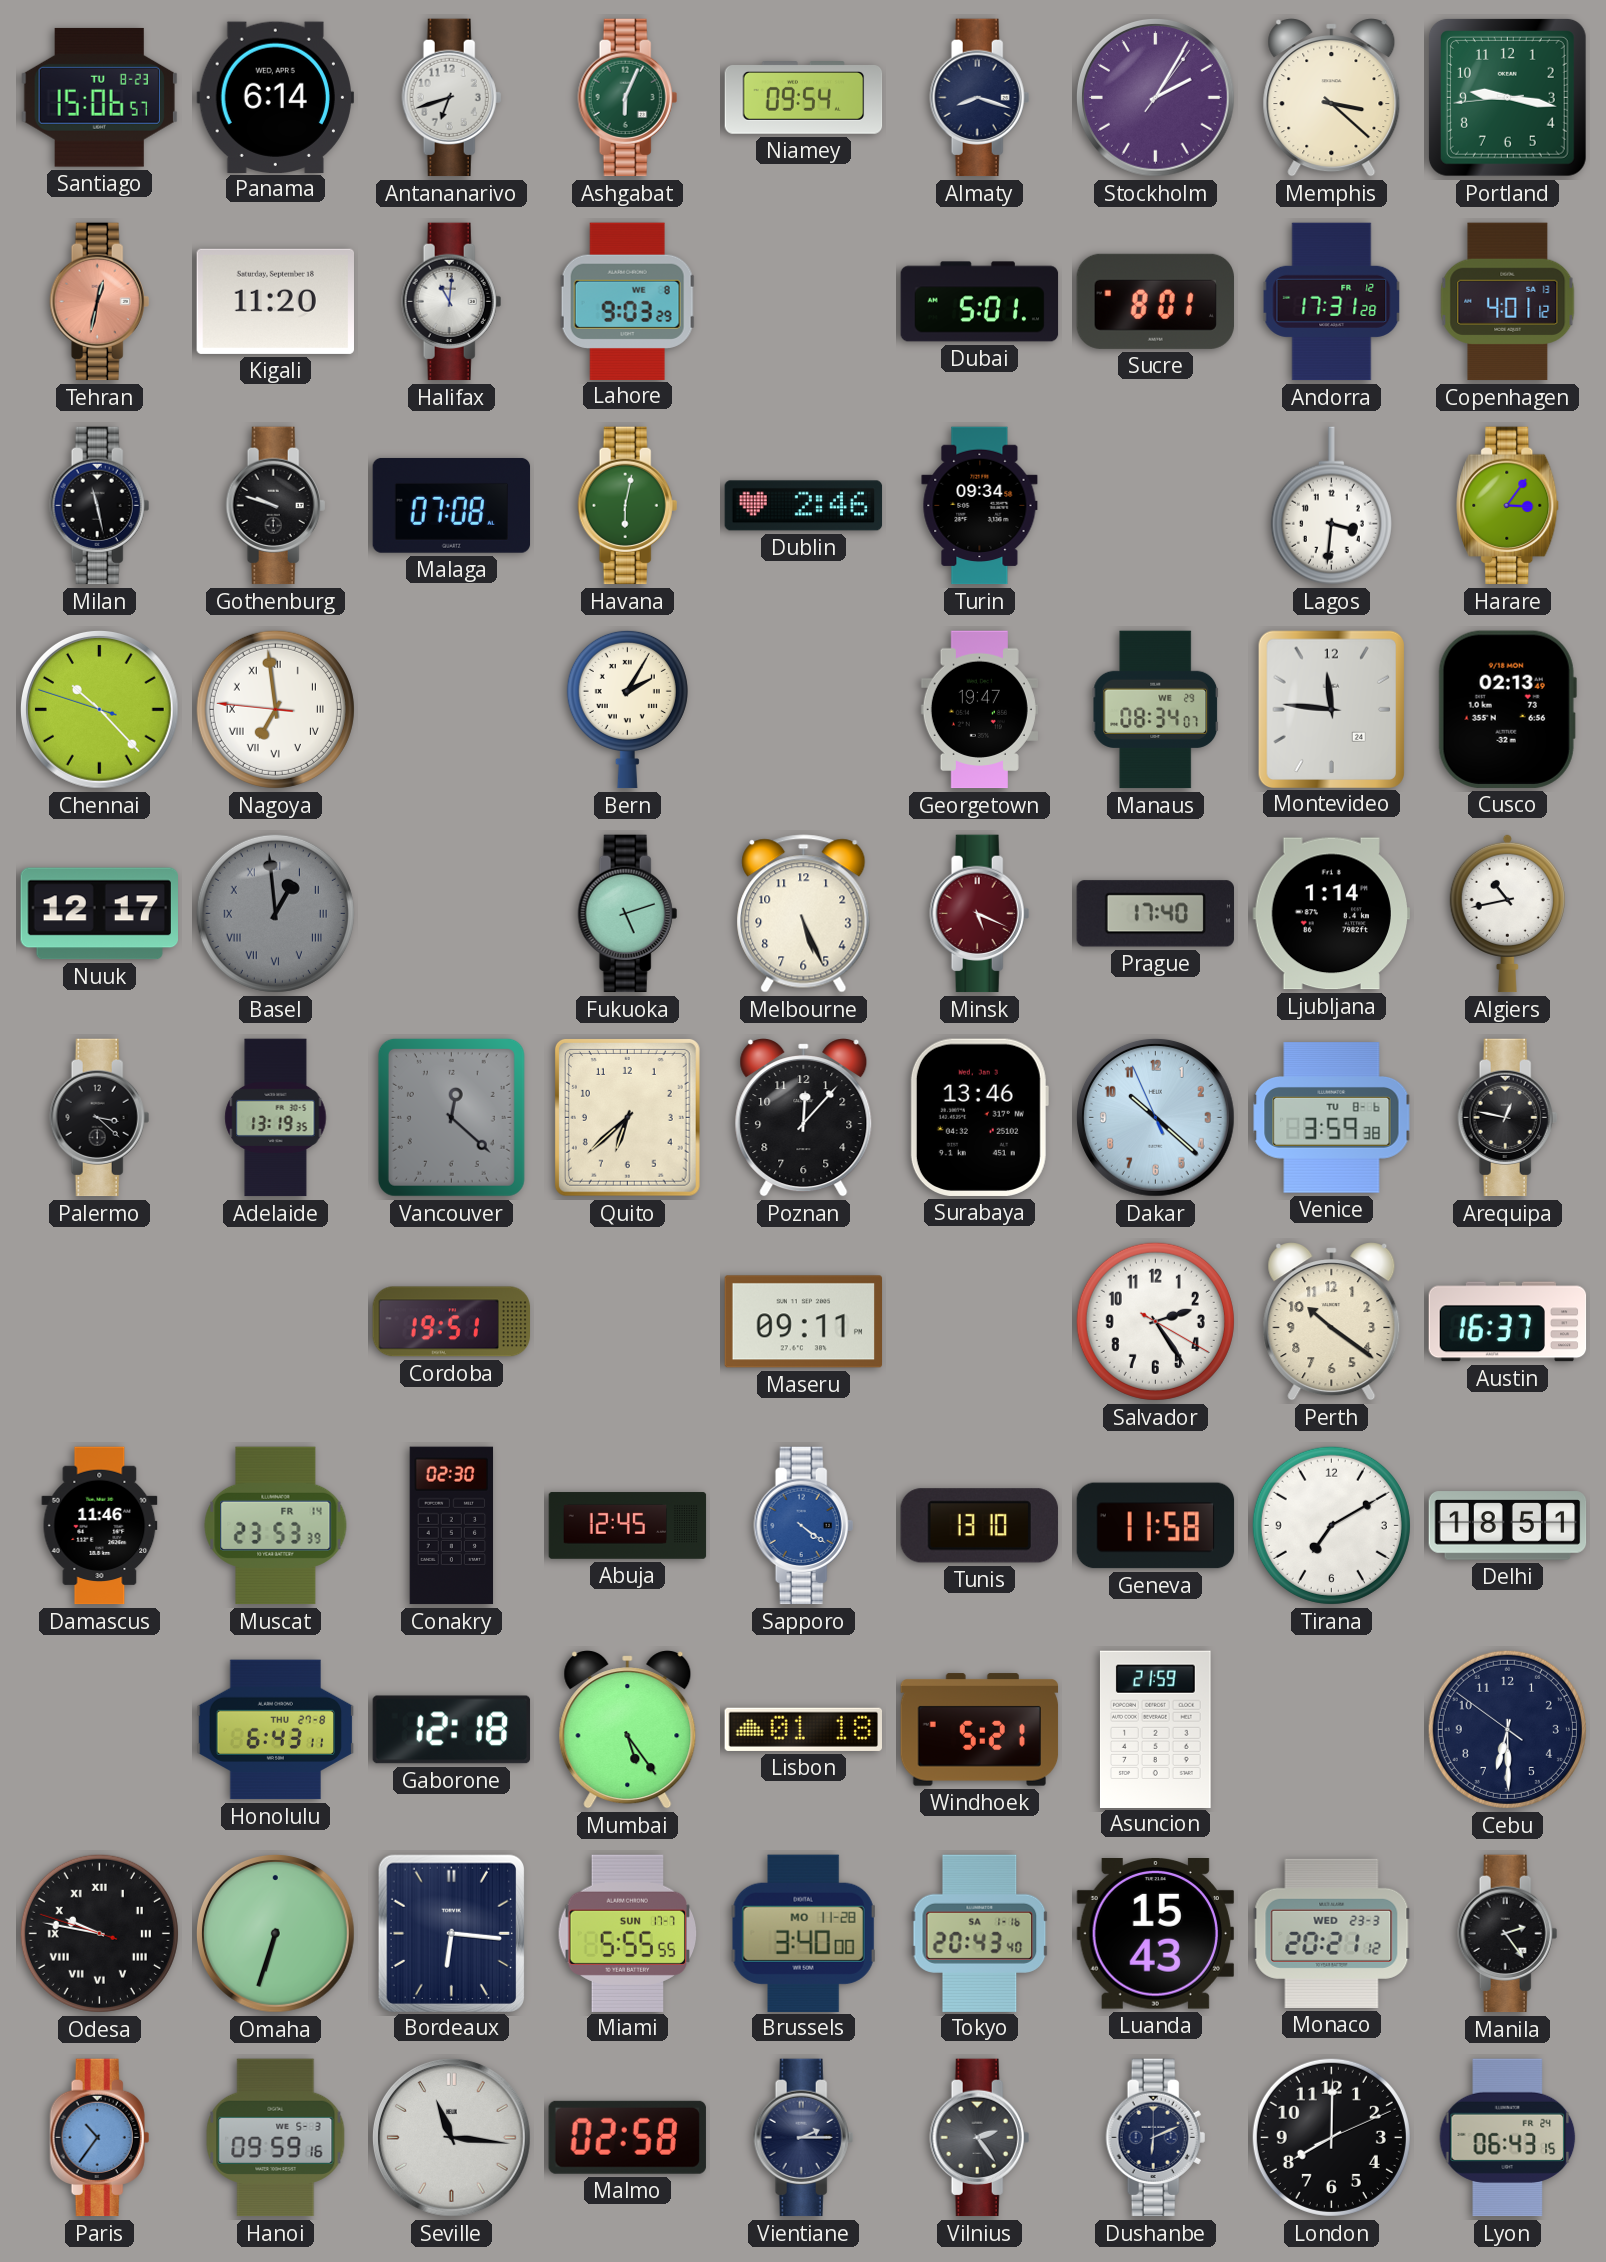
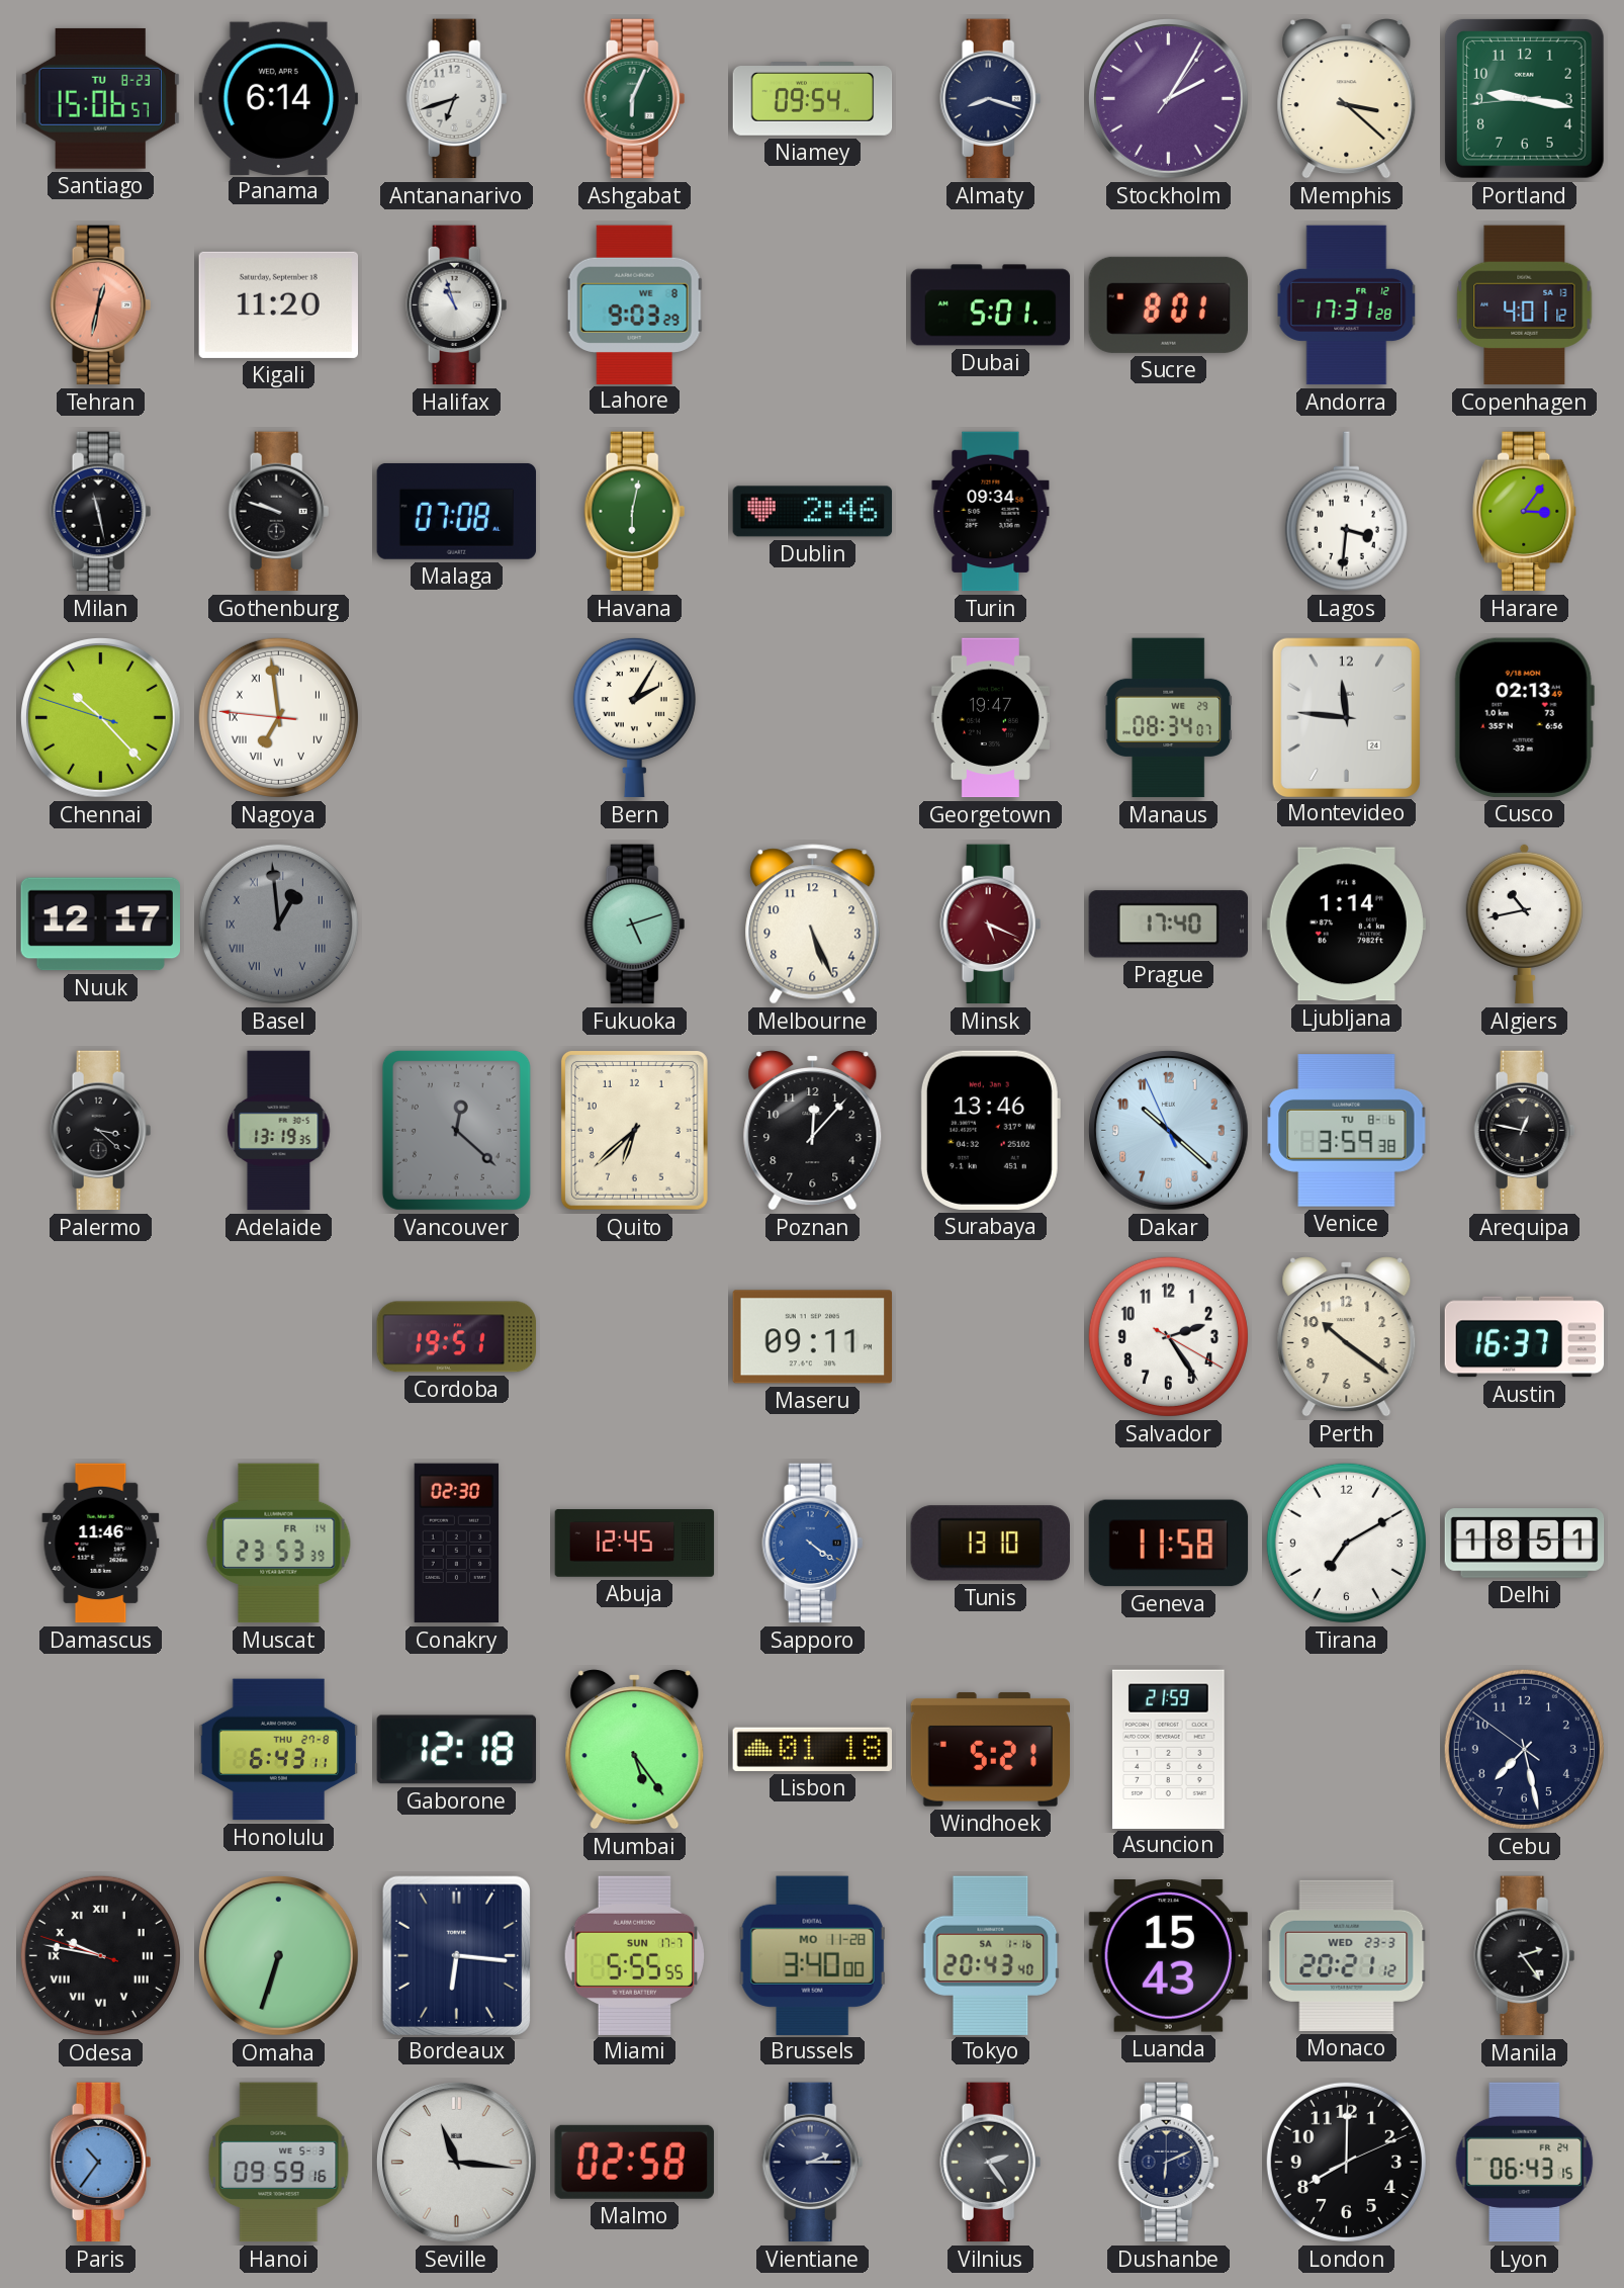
Halifax: 11:01 -> 10:57
Cebu: 6:29 -> 7:27
